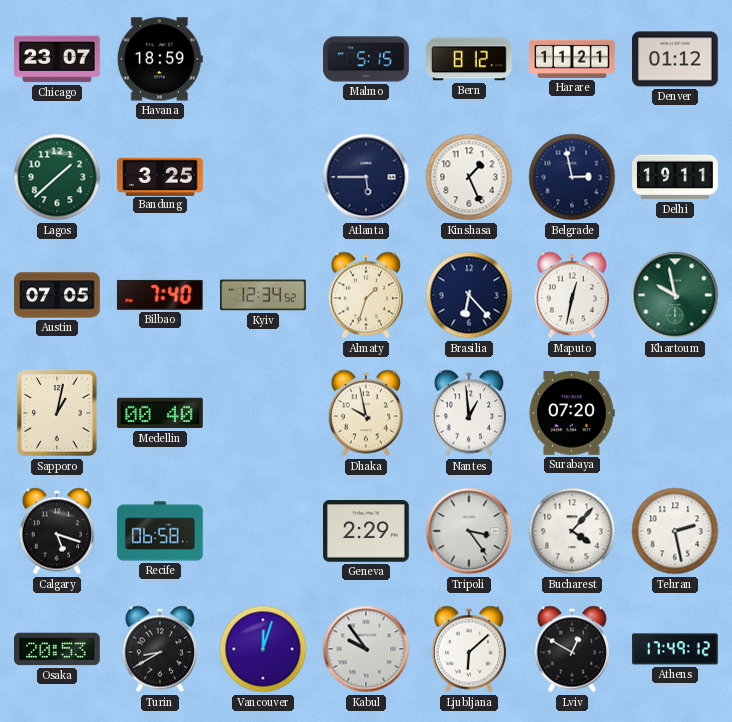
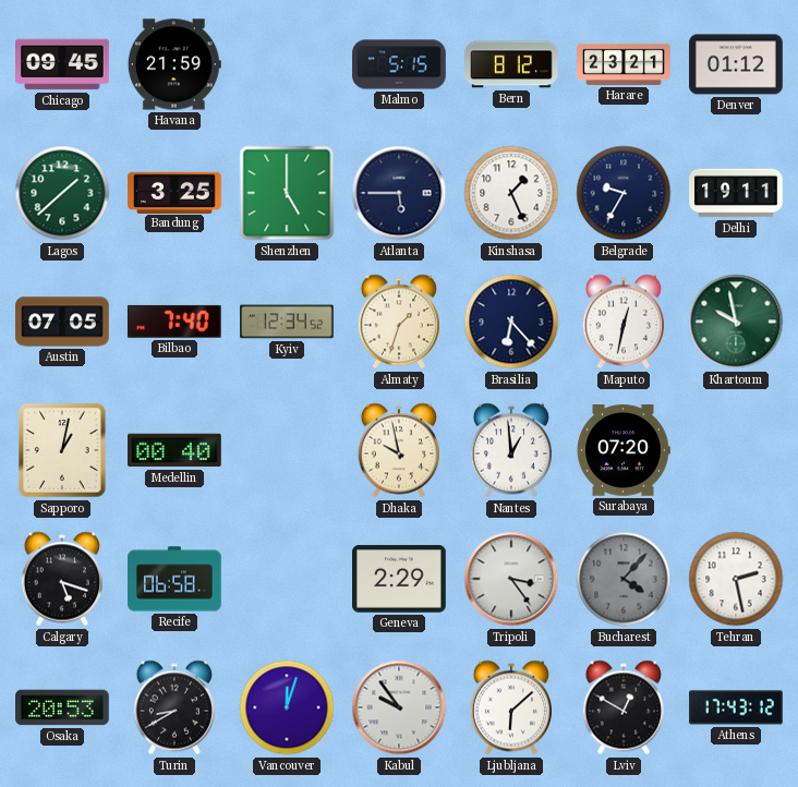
Chicago: 23:07 -> 09:45
Havana: 18:59 -> 21:59
Harare: 11:21 -> 23:21
Shenzhen: none -> 5:00
Belgrade: 2:58 -> 9:35
Bucharest dial: white -> grey
Athens: 17:49 -> 17:43
